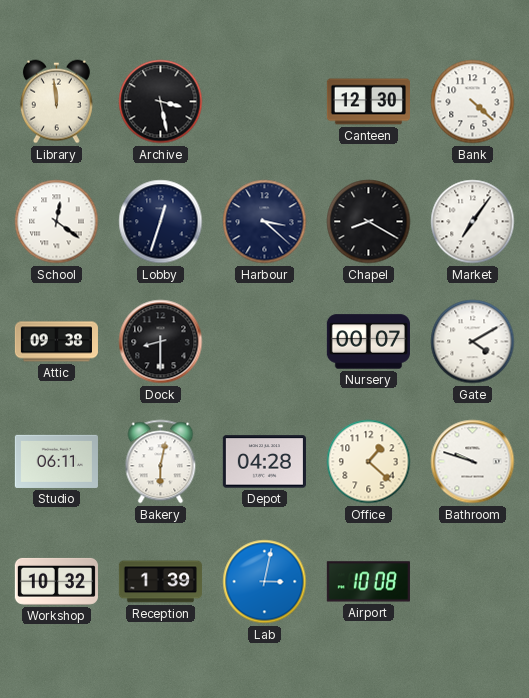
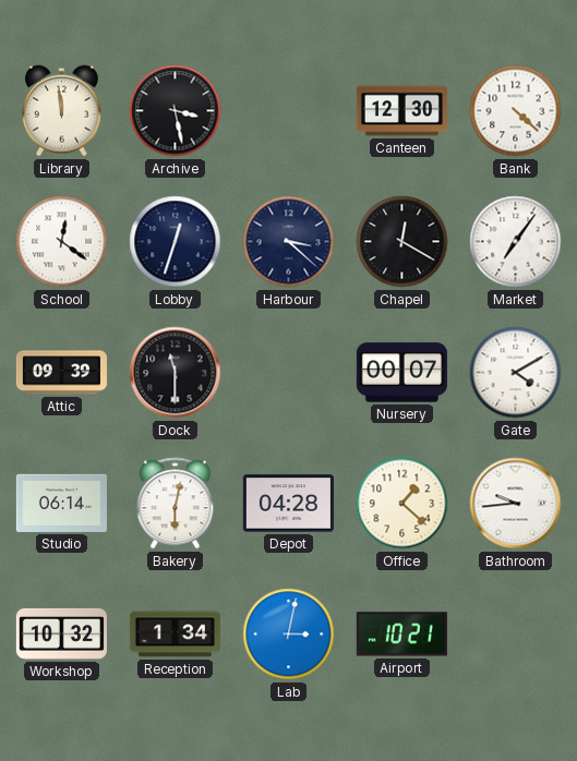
Chapel: 8:20 -> 12:20
Attic: 09:38 -> 09:39
Dock: 8:30 -> 11:30
Studio: 06:11 -> 06:14
Bathroom: 9:48 -> 9:44
Reception: 1:39 -> 1:34
Airport: 10:08 -> 10:21
